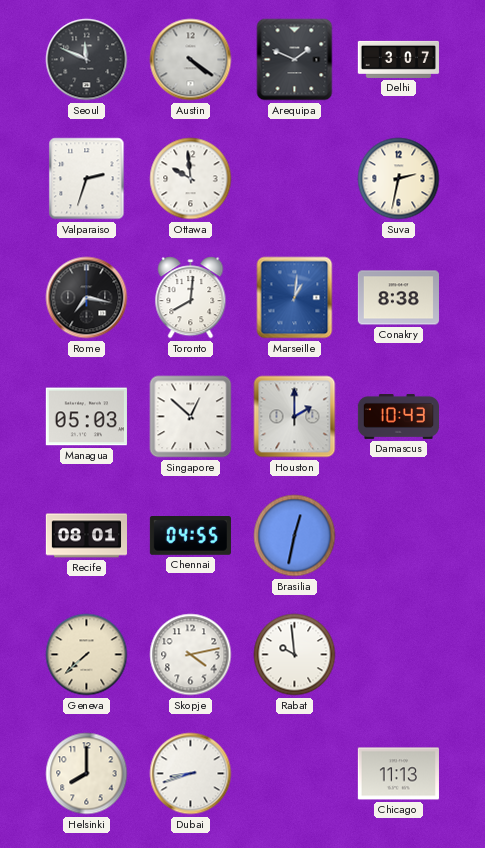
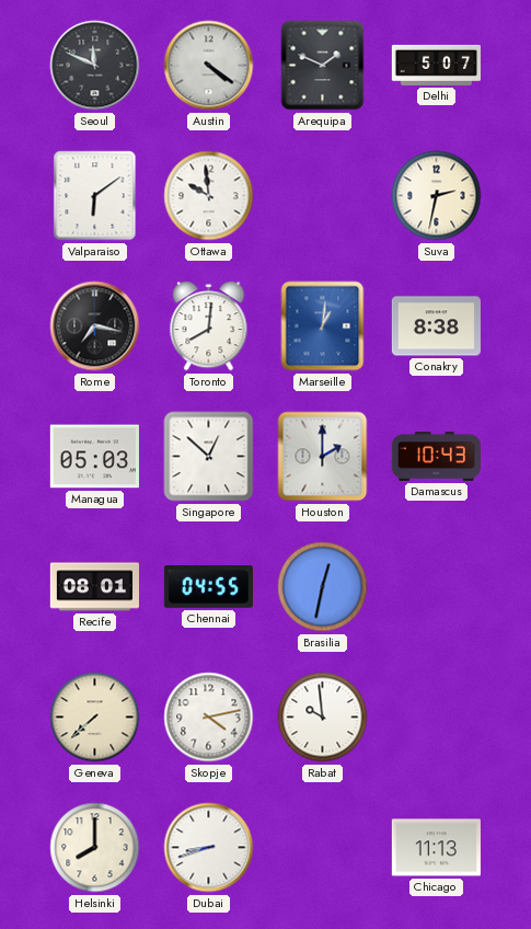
Delhi: 3:07 -> 5:07
Valparaiso: 2:33 -> 6:09
